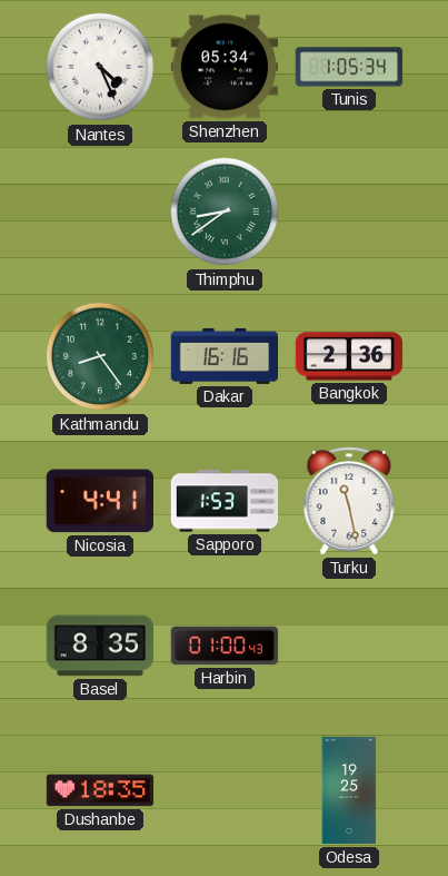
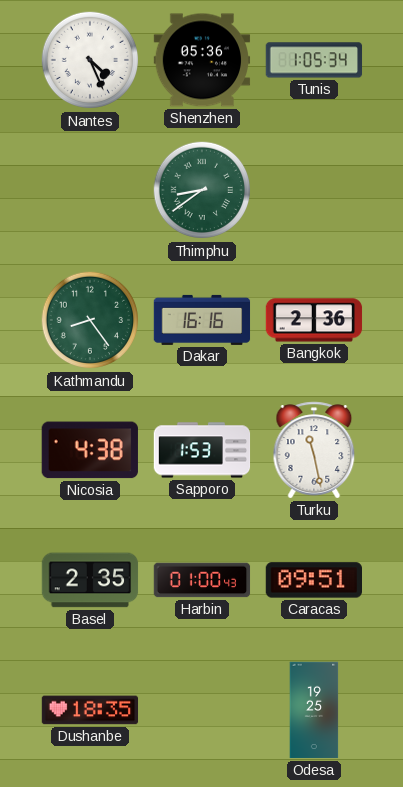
Shenzhen: 05:34 -> 05:36
Nicosia: 4:41 -> 4:38
Basel: 8:35 -> 2:35
Caracas: none -> 09:51
